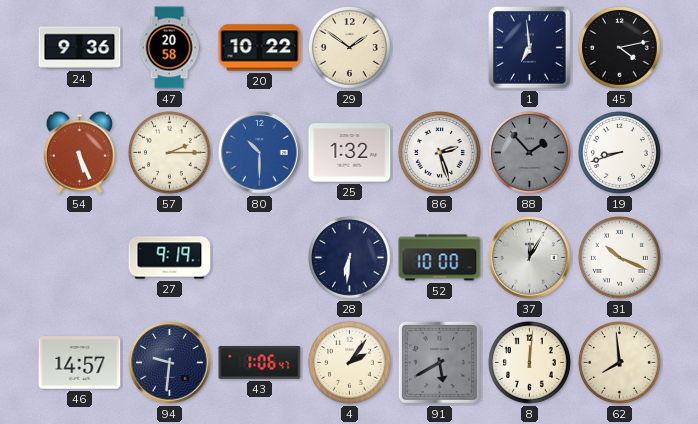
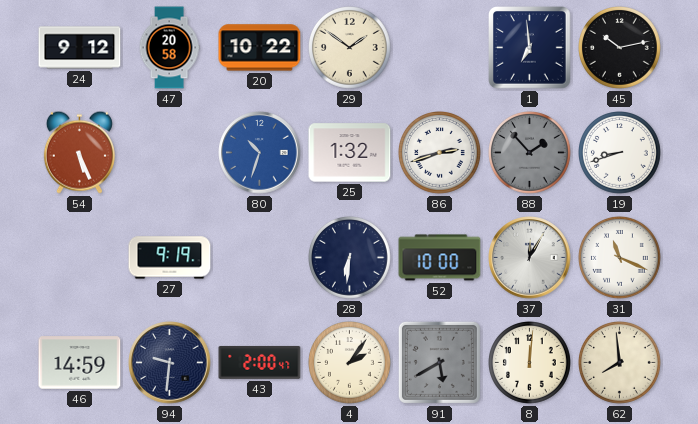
24: 9:36 -> 9:12
45: 4:13 -> 10:13
57: 2:15 -> none
80: 10:30 -> 10:33
86: 2:27 -> 2:42
31: 10:19 -> 11:19
46: 14:57 -> 14:59
43: 1:06 -> 2:00
